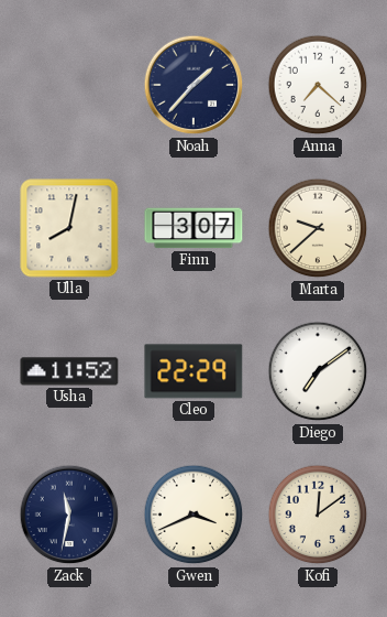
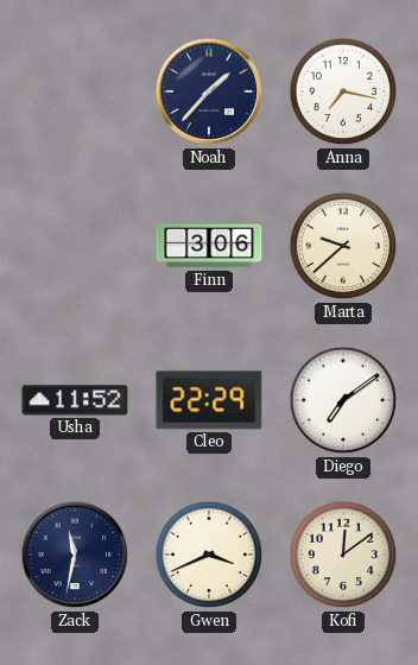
Anna: 7:22 -> 7:17
Ulla: 8:02 -> none
Finn: 3:07 -> 3:06
